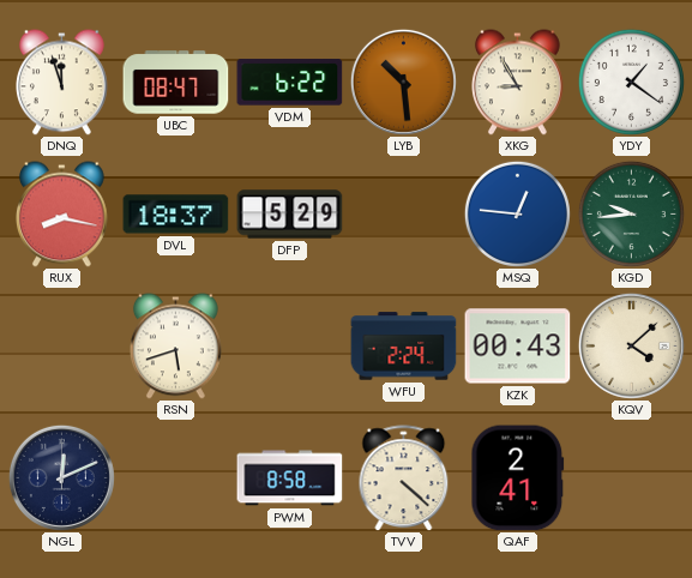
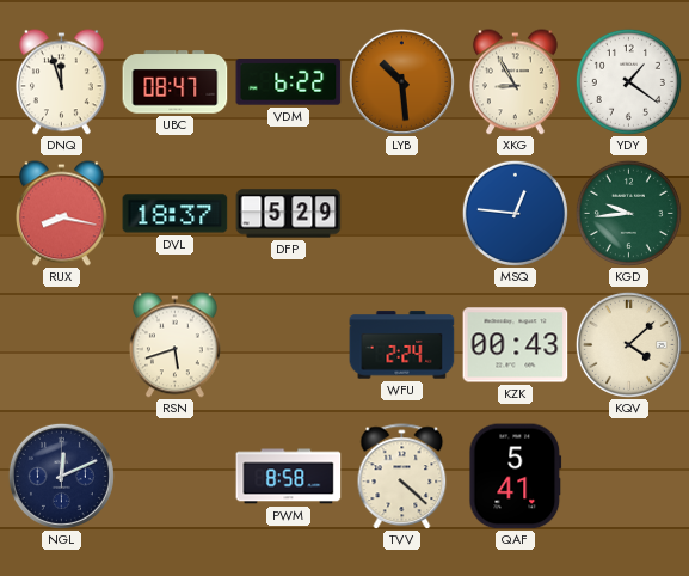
QAF: 2:41 -> 5:41
